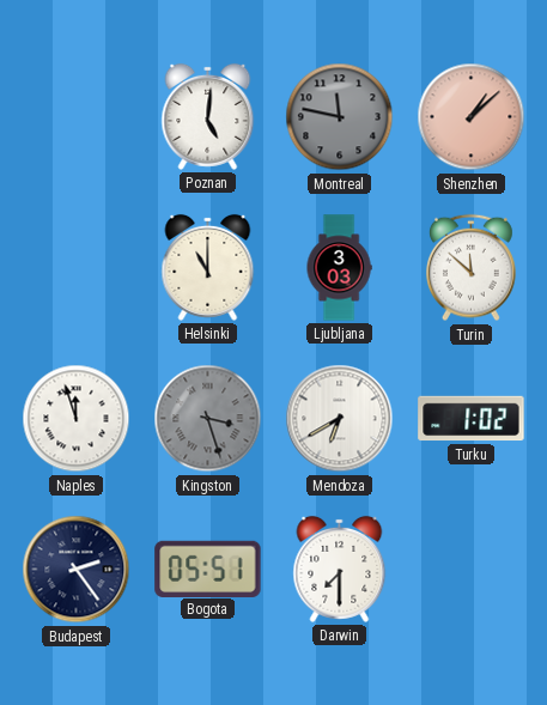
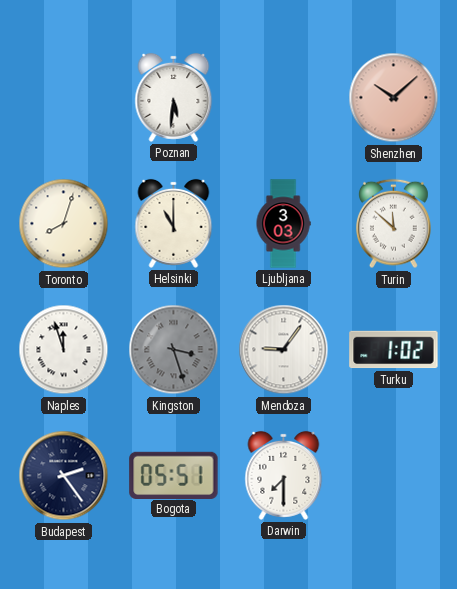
Poznan: 5:01 -> 5:31
Montreal: 11:47 -> none
Shenzhen: 1:08 -> 10:08
Toronto: none -> 8:03
Mendoza: 6:40 -> 9:06
